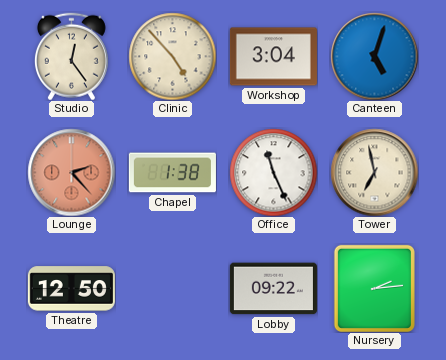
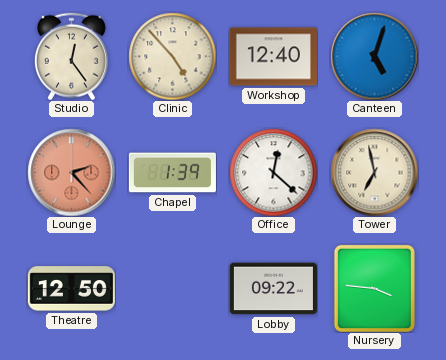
Workshop: 3:04 -> 12:40
Chapel: 1:38 -> 1:39
Office: 11:26 -> 12:22
Nursery: 2:14 -> 3:46
